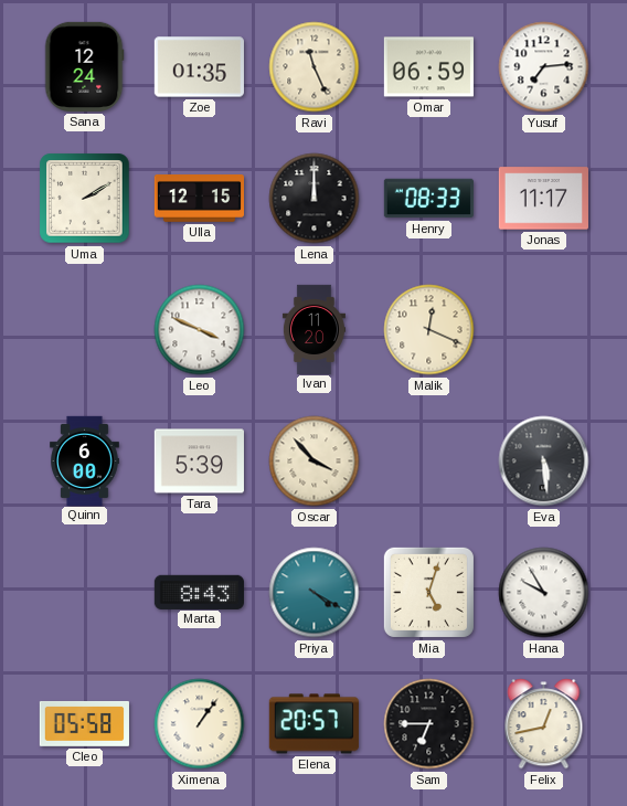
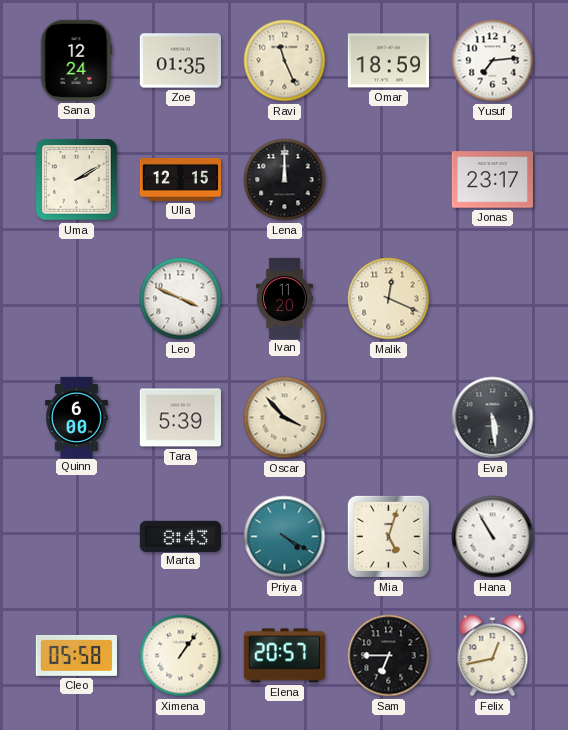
Omar: 06:59 -> 18:59
Henry: 08:33 -> none
Jonas: 11:17 -> 23:17
Hana: 9:55 -> 10:55
